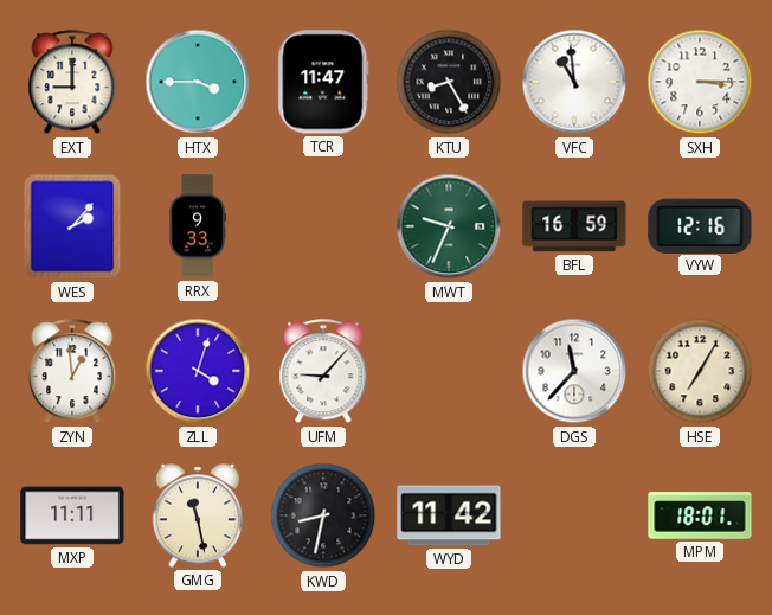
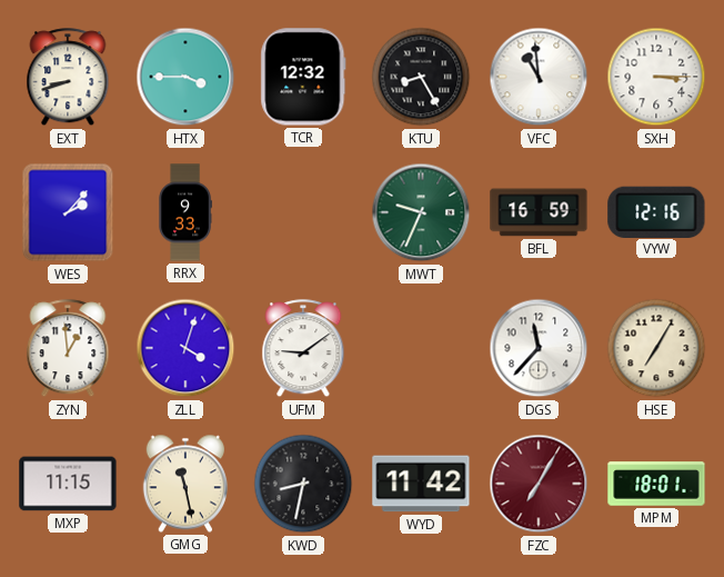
EXT: 9:00 -> 8:42
TCR: 11:47 -> 12:32
UFM: 9:07 -> 9:09
MXP: 11:11 -> 11:15
FZC: none -> 7:05
